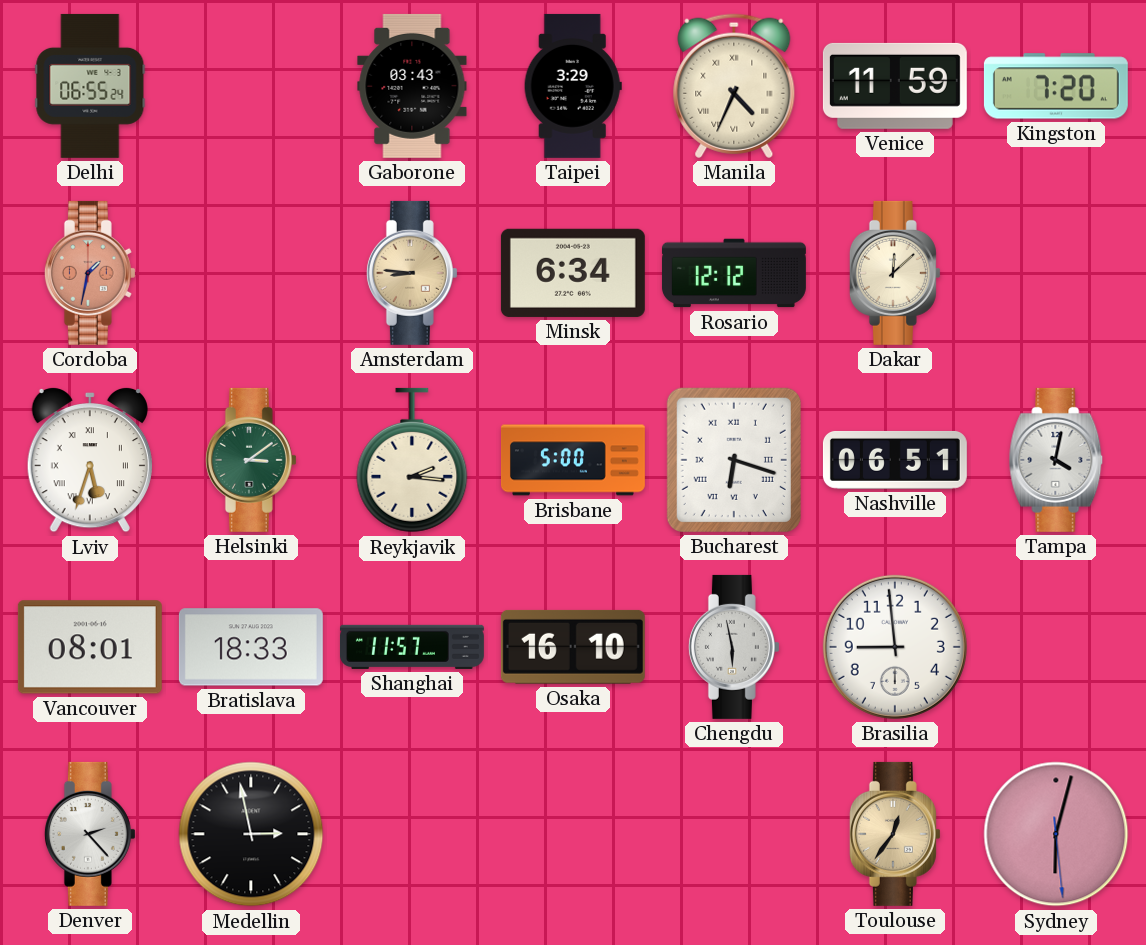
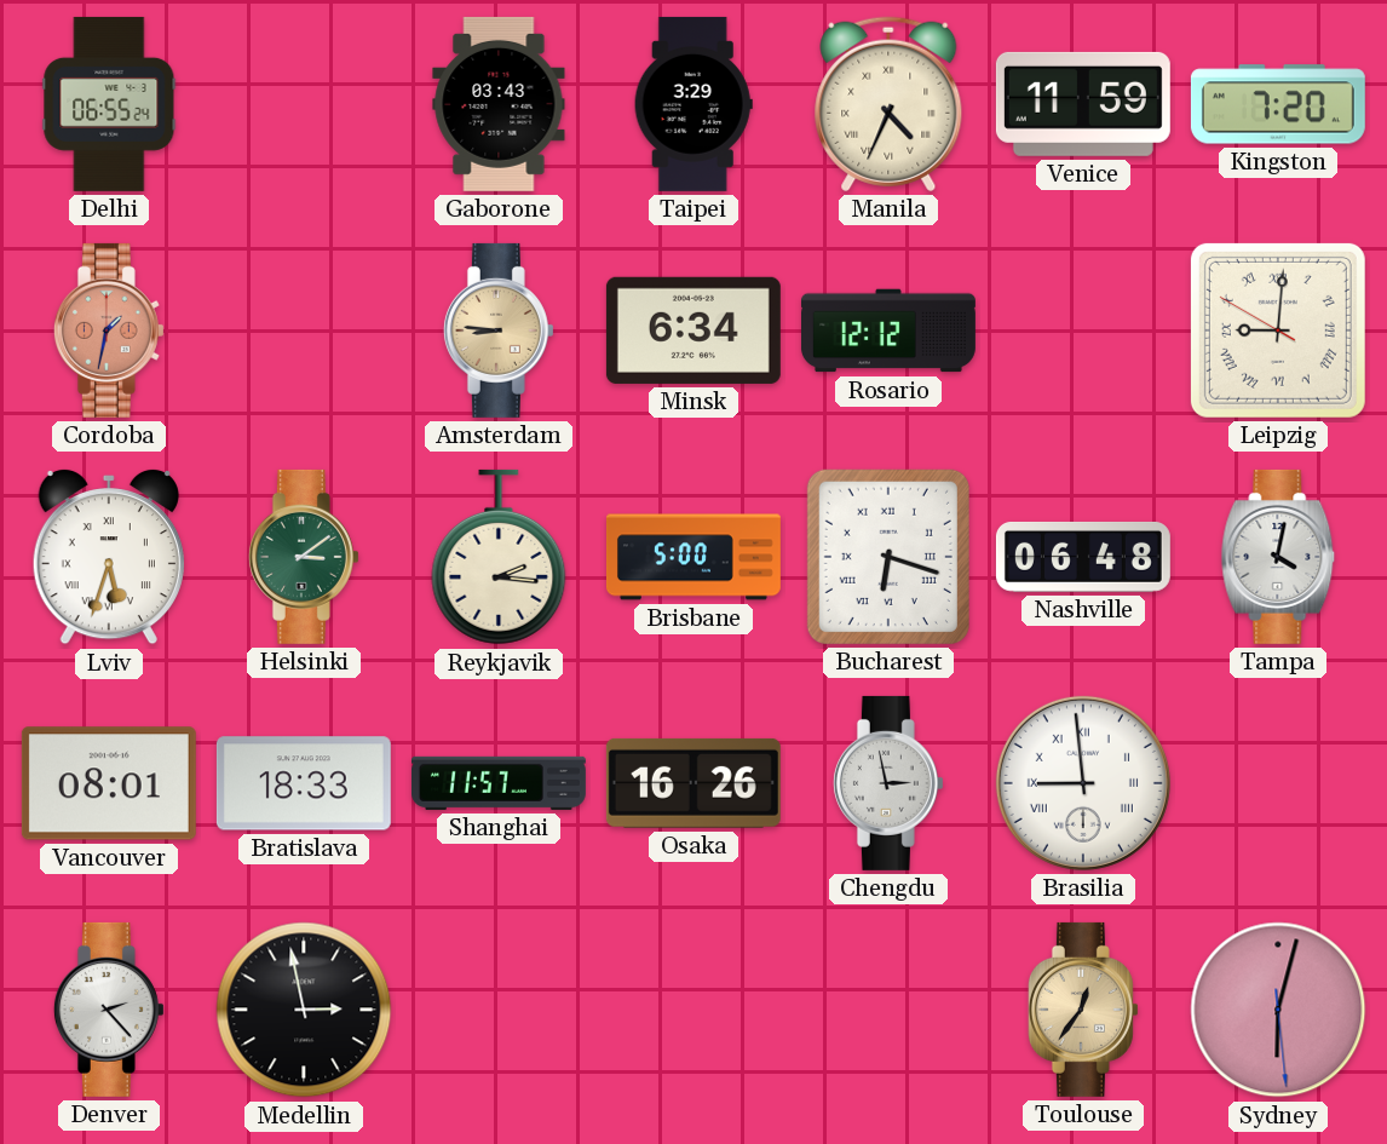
Dakar: 12:08 -> none
Leipzig: none -> 9:00
Nashville: 06:51 -> 06:48
Osaka: 16:10 -> 16:26
Chengdu: 5:58 -> 2:58
Brasilia numerals: Arabic -> Roman
